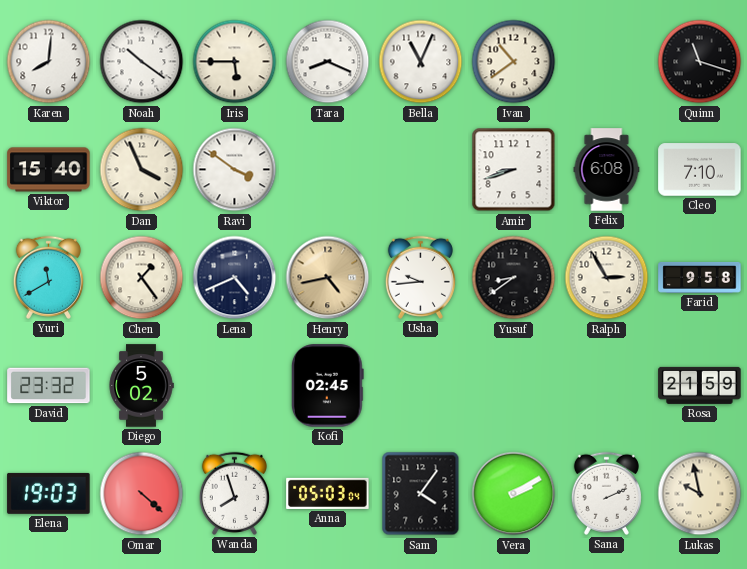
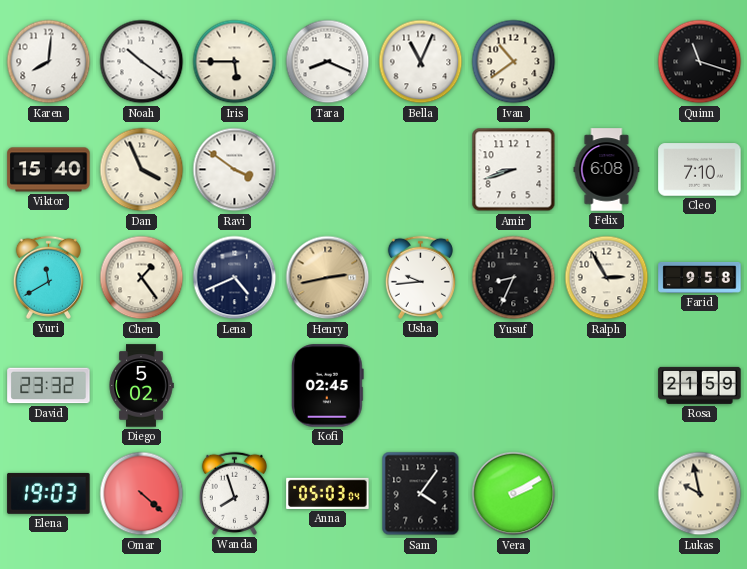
Henry: 4:43 -> 2:43
Yusuf: 8:39 -> 8:34
Sana: 2:11 -> none
